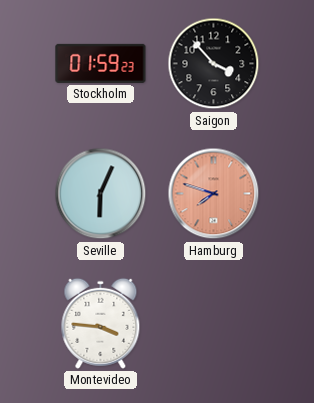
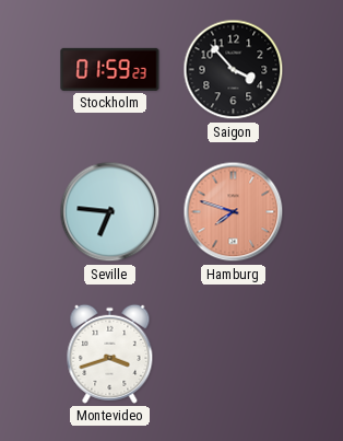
Seville: 6:04 -> 6:46
Montevideo: 3:46 -> 3:42
